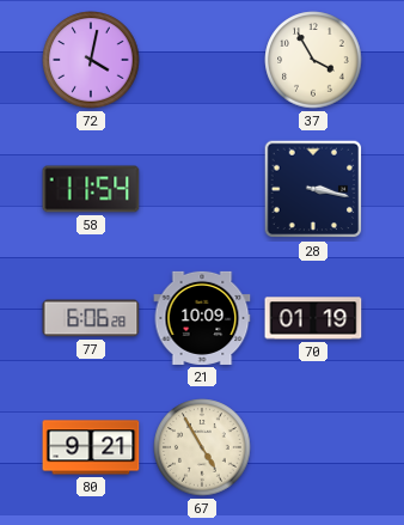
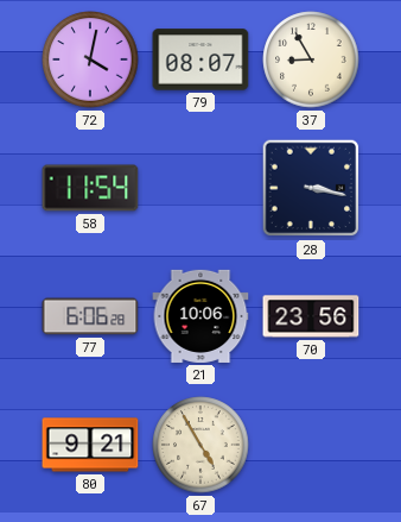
79: none -> 08:07
37: 3:55 -> 8:55
21: 10:09 -> 10:06
70: 01:19 -> 23:56
